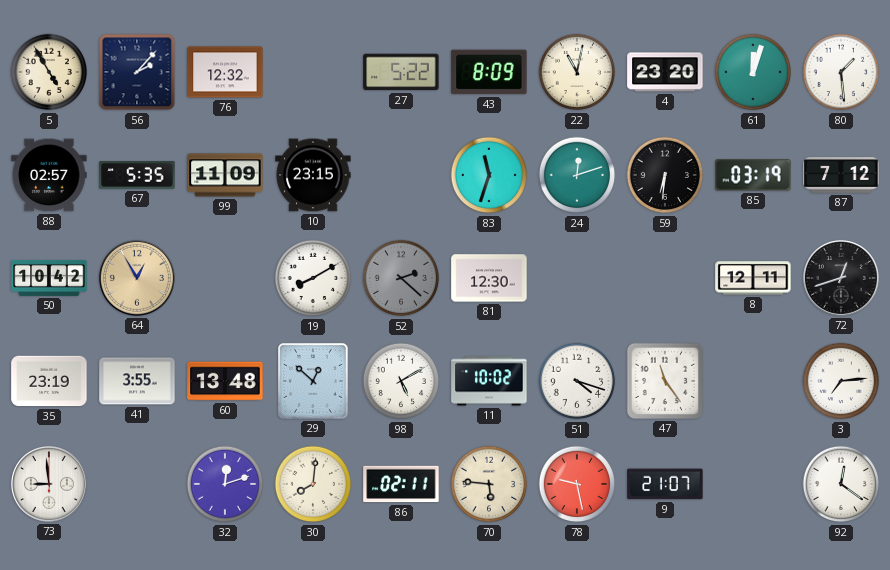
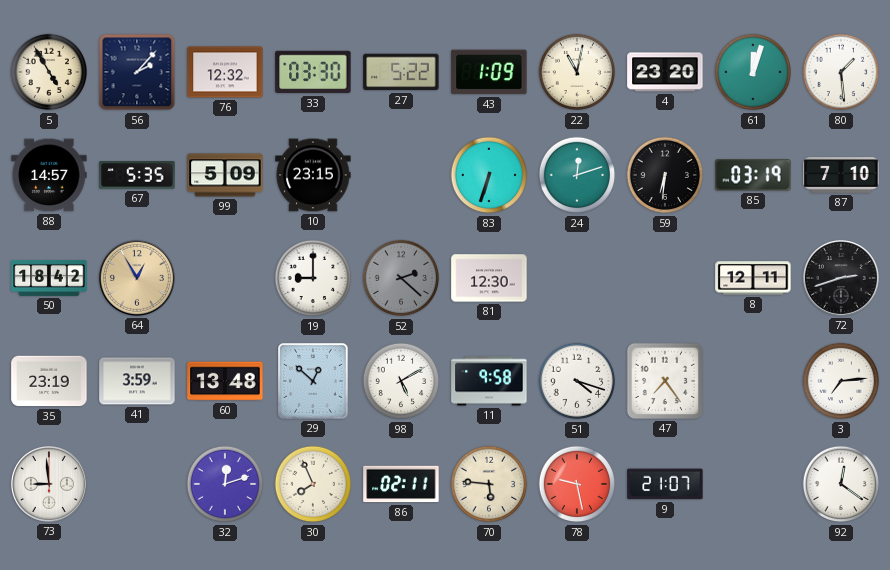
33: none -> 03:30
43: 8:09 -> 1:09
88: 02:57 -> 14:57
99: 11:09 -> 5:09
83: 11:33 -> 6:33
87: 7:12 -> 7:10
50: 10:42 -> 18:42
19: 8:10 -> 9:00
72: 12:42 -> 2:42
41: 3:55 -> 3:59
11: 10:02 -> 9:58
47: 11:24 -> 7:24
30: 8:01 -> 7:56
